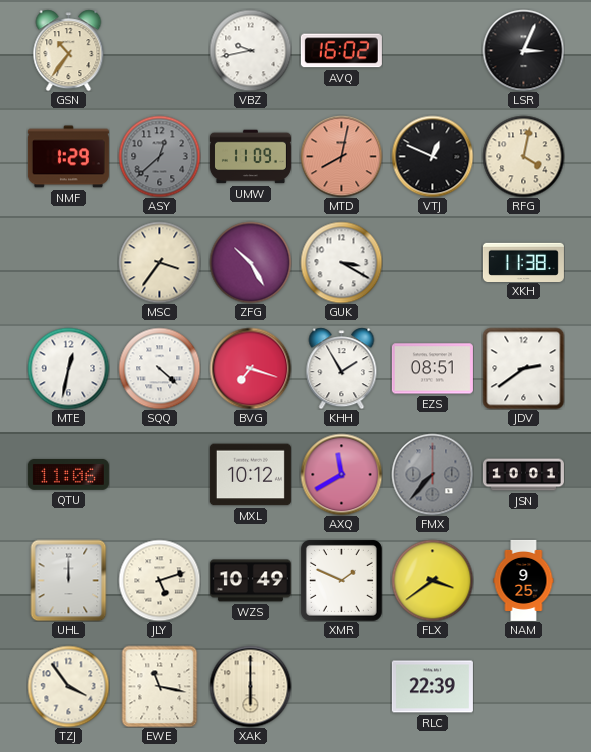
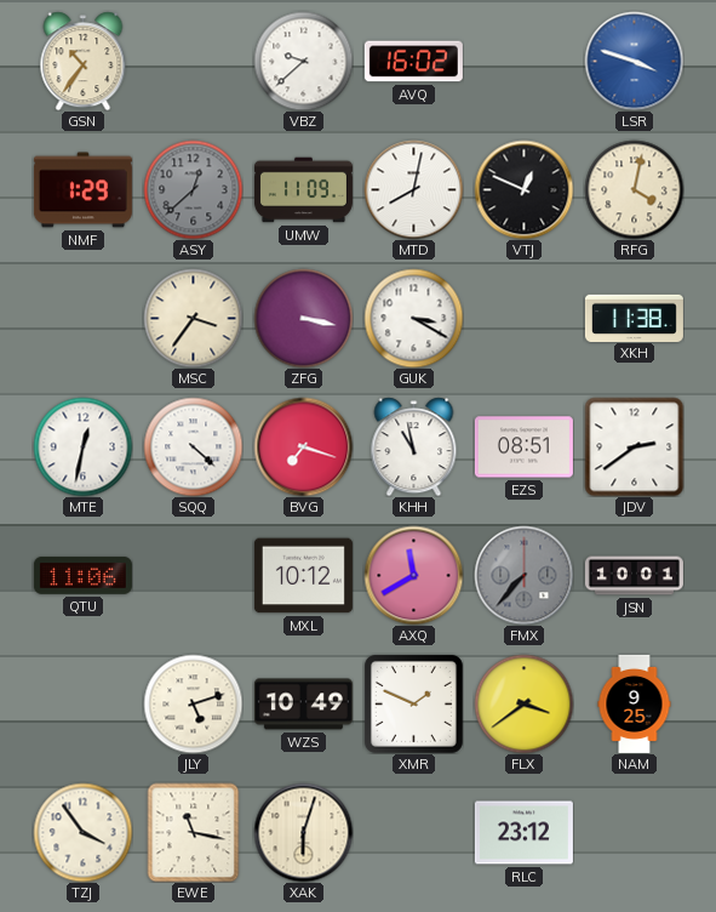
VBZ: 9:43 -> 9:38
LSR: 3:04 -> 3:48
LSR dial: black -> blue
MTD dial: salmon -> white
ZFG: 10:25 -> 3:17
KHH: 1:55 -> 10:58
UHL: 12:00 -> none
XAK: 6:00 -> 6:03
RLC: 22:39 -> 23:12
